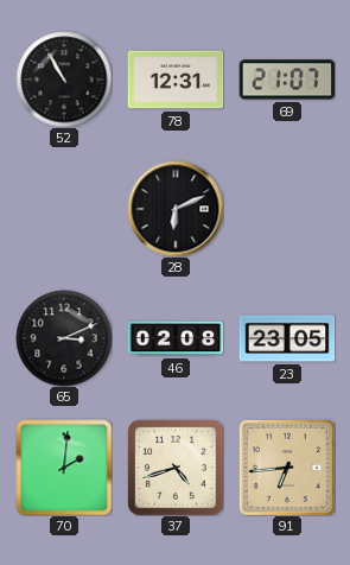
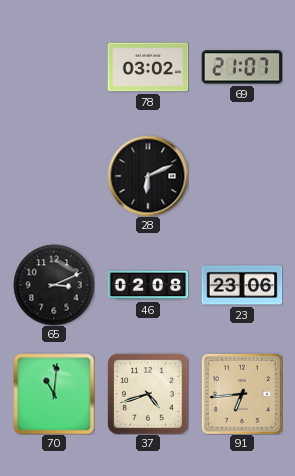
52: 10:55 -> none
78: 12:31 -> 03:02
23: 23:05 -> 23:06
70: 2:01 -> 11:01
